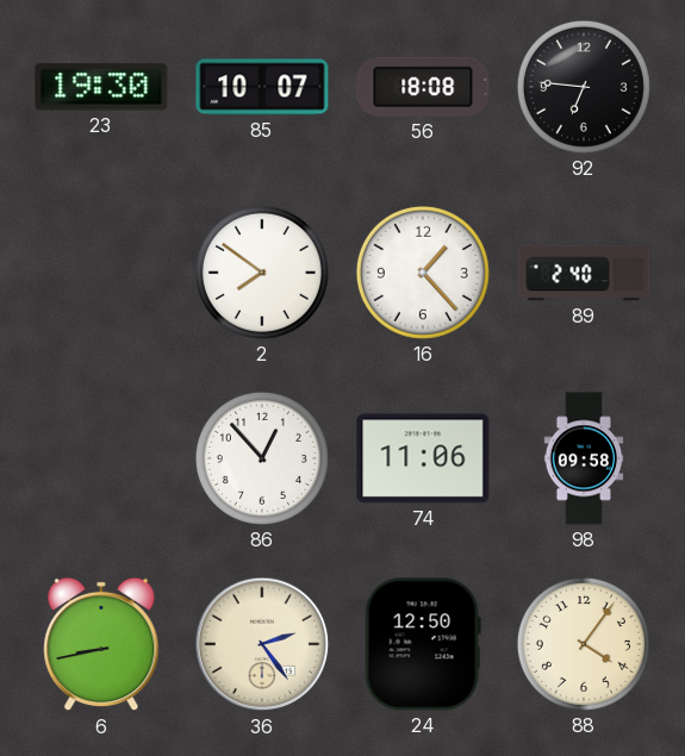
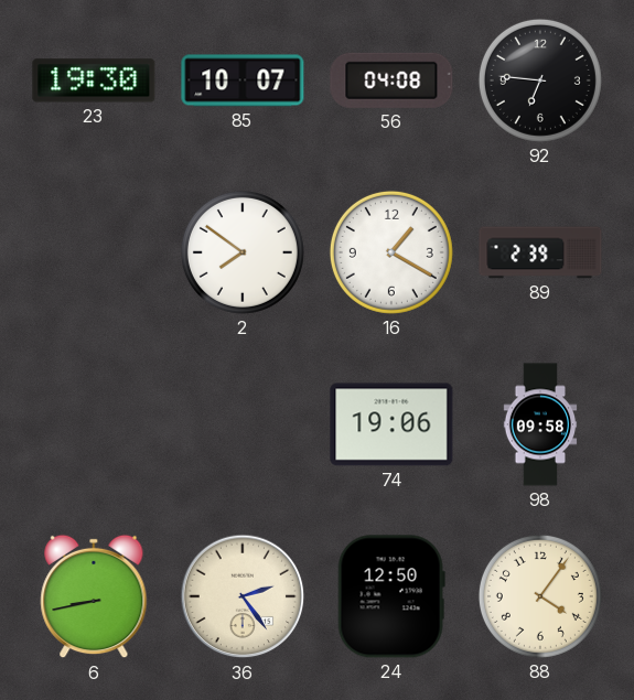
56: 18:08 -> 04:08
16: 1:23 -> 1:20
89: 2:40 -> 2:39
86: 12:53 -> none
74: 11:06 -> 19:06
